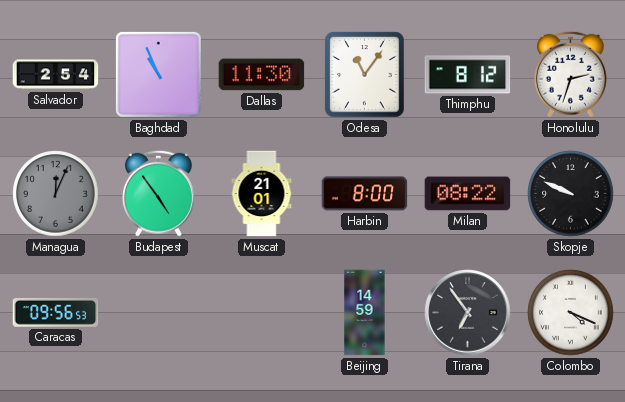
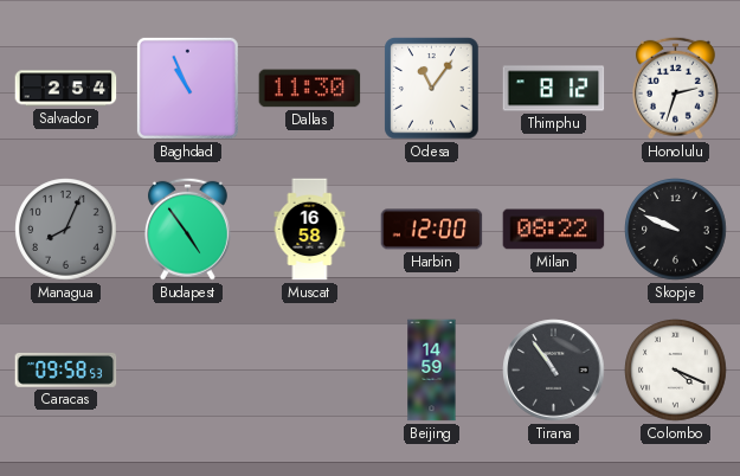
Managua: 12:04 -> 8:04
Muscat: 21:01 -> 16:58
Harbin: 8:00 -> 12:00
Caracas: 09:56 -> 09:58
Tirana: 6:54 -> 10:54
